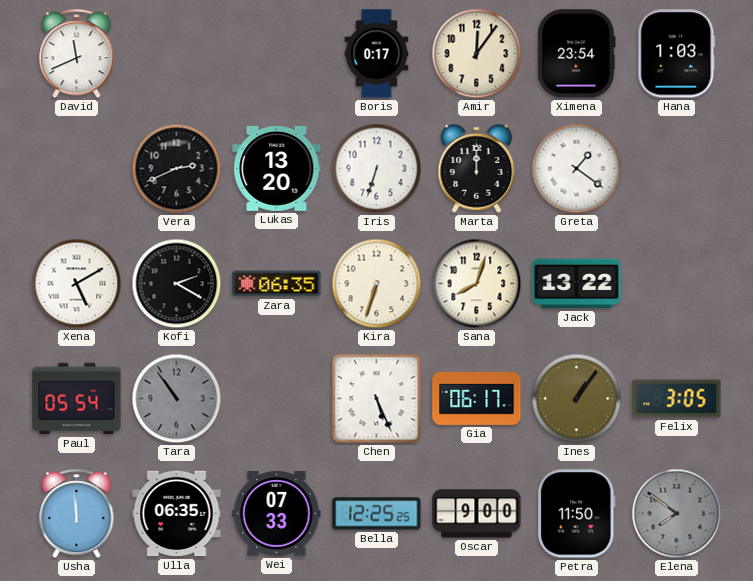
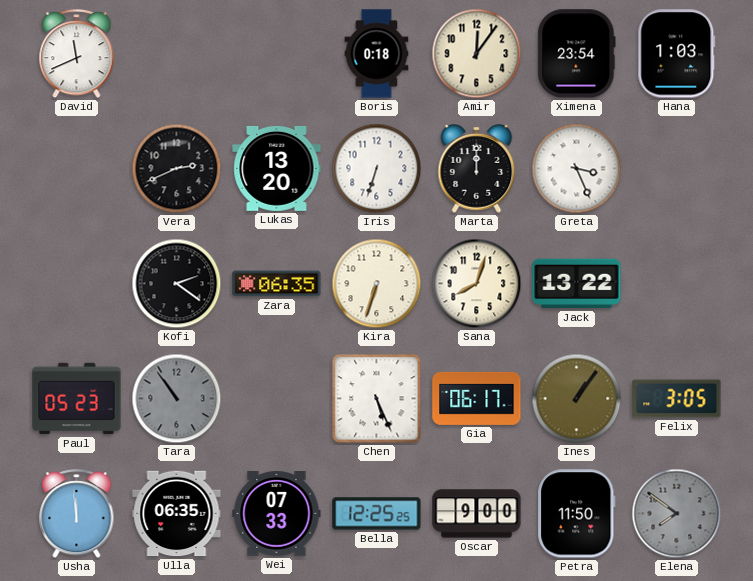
Boris: 0:17 -> 0:18
Greta: 1:21 -> 3:26
Xena: 5:10 -> none
Kofi: 2:20 -> 2:21
Paul: 05:54 -> 05:23
